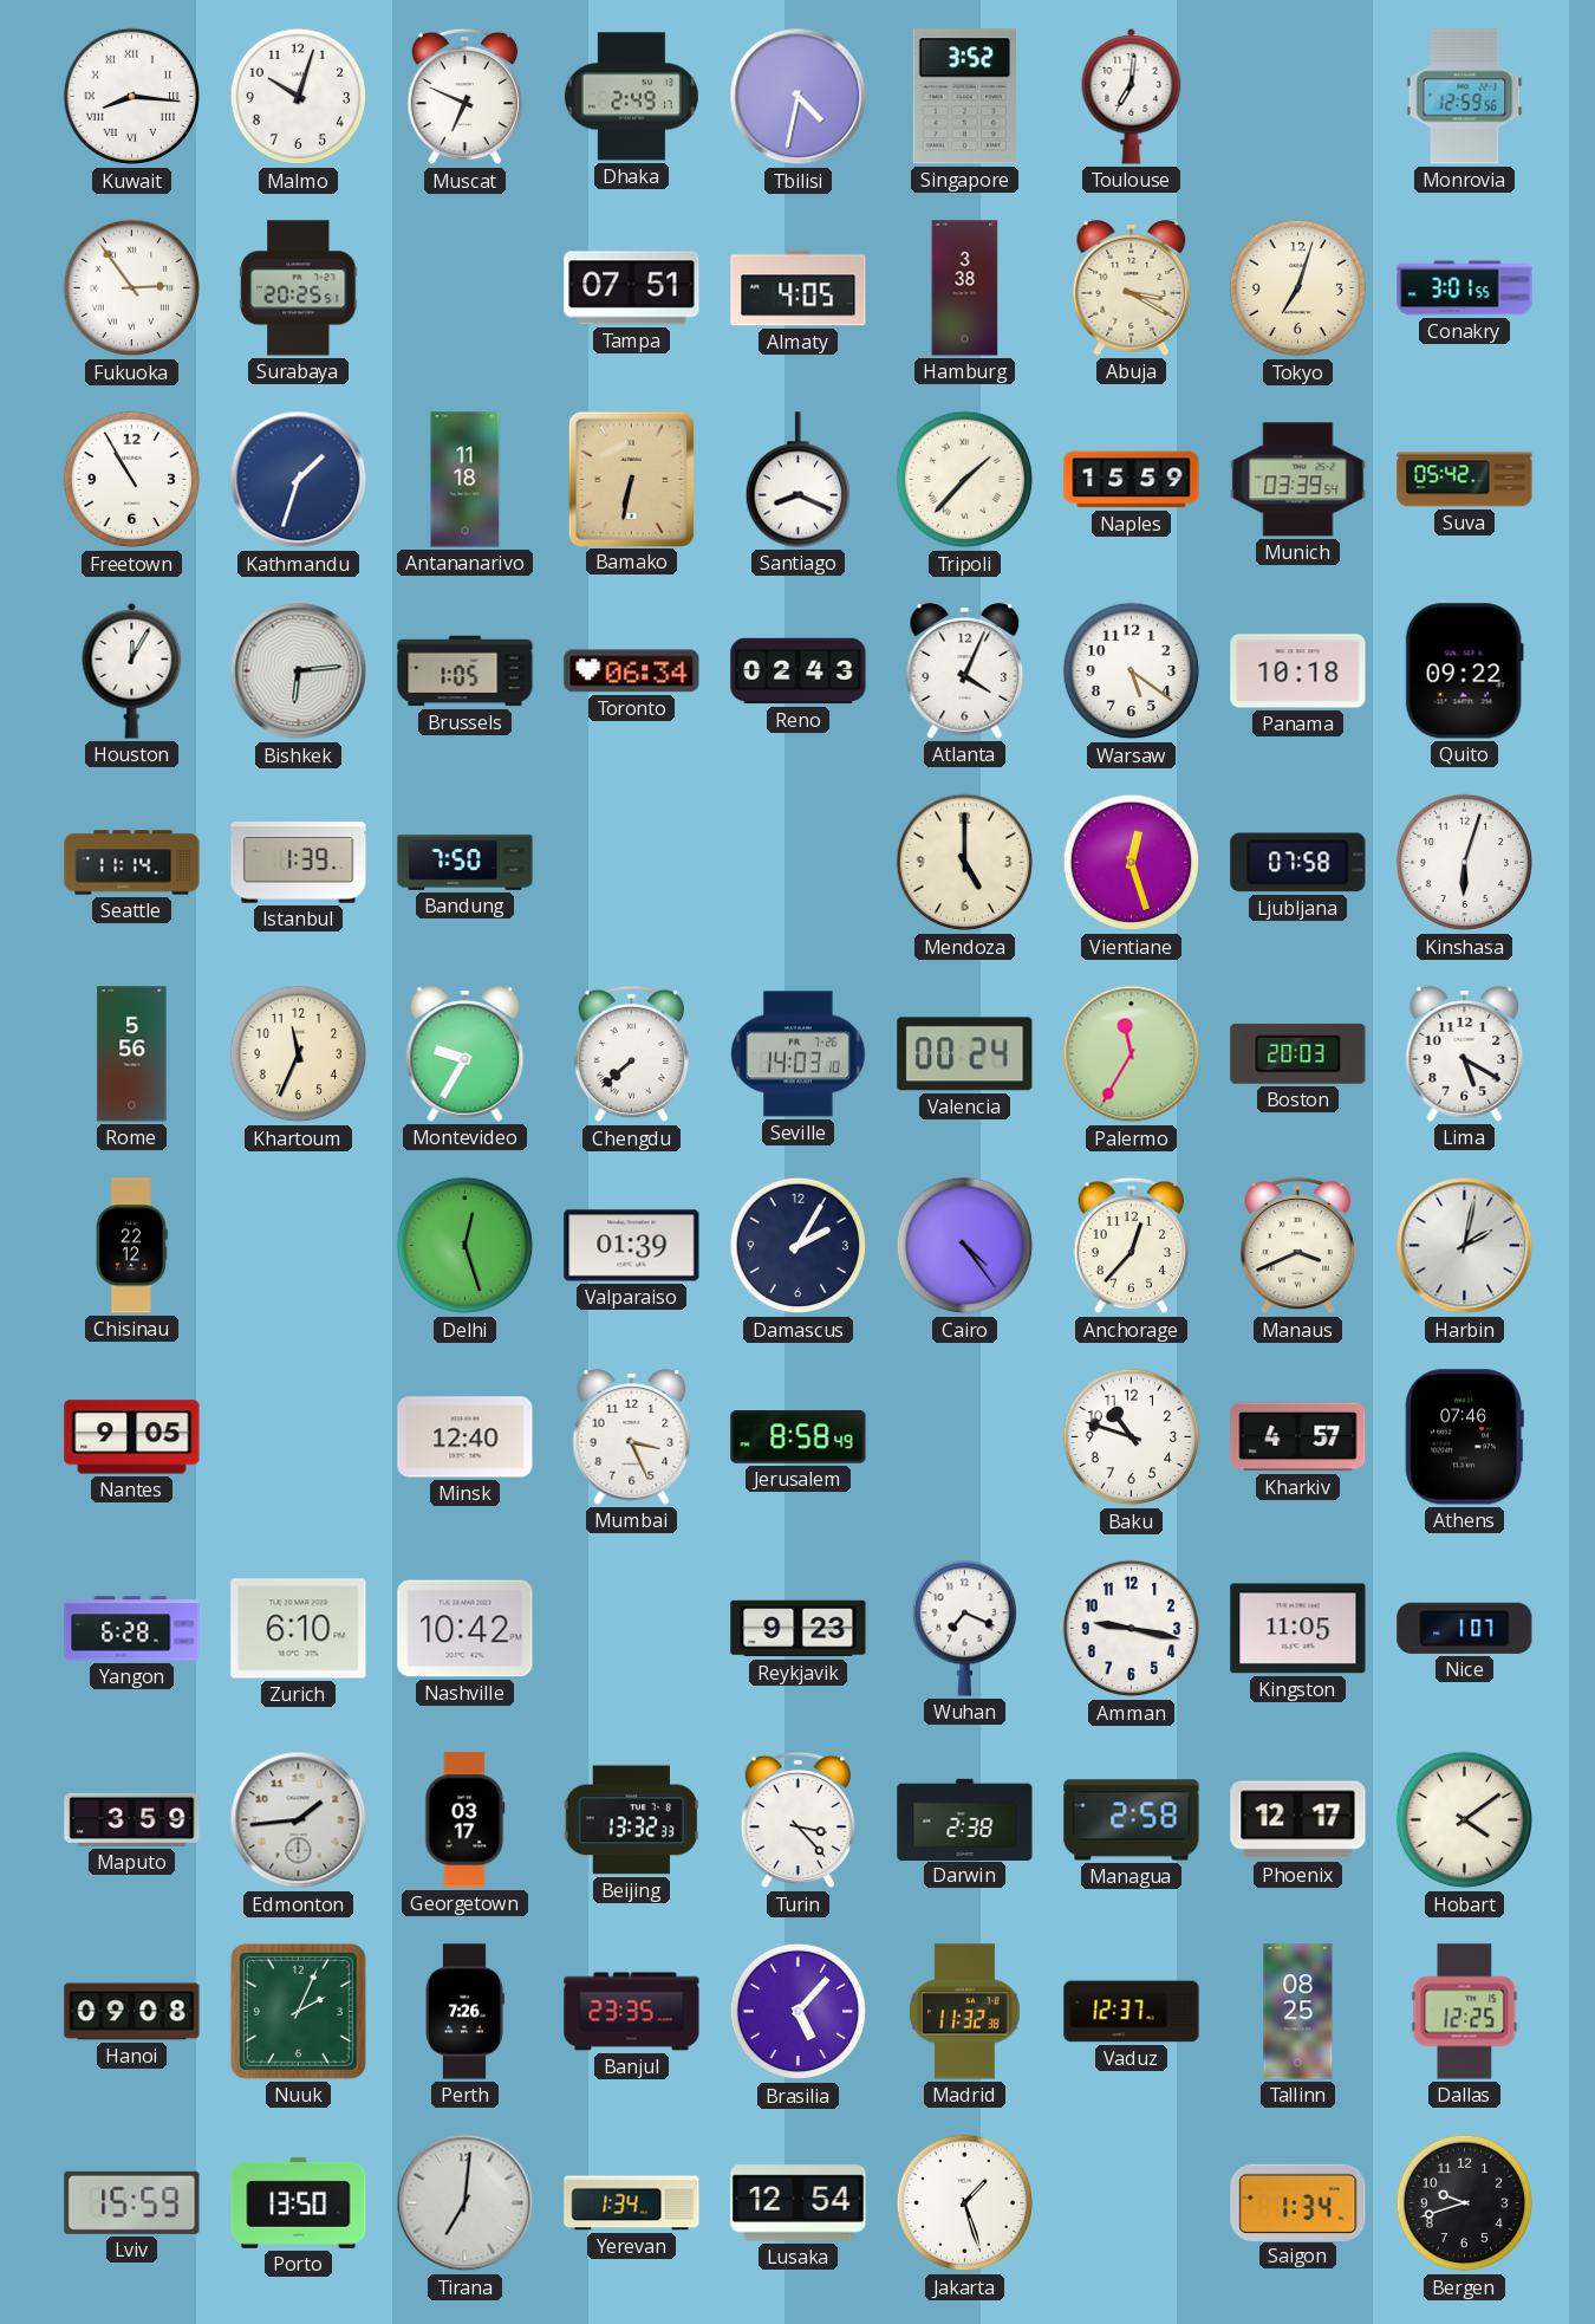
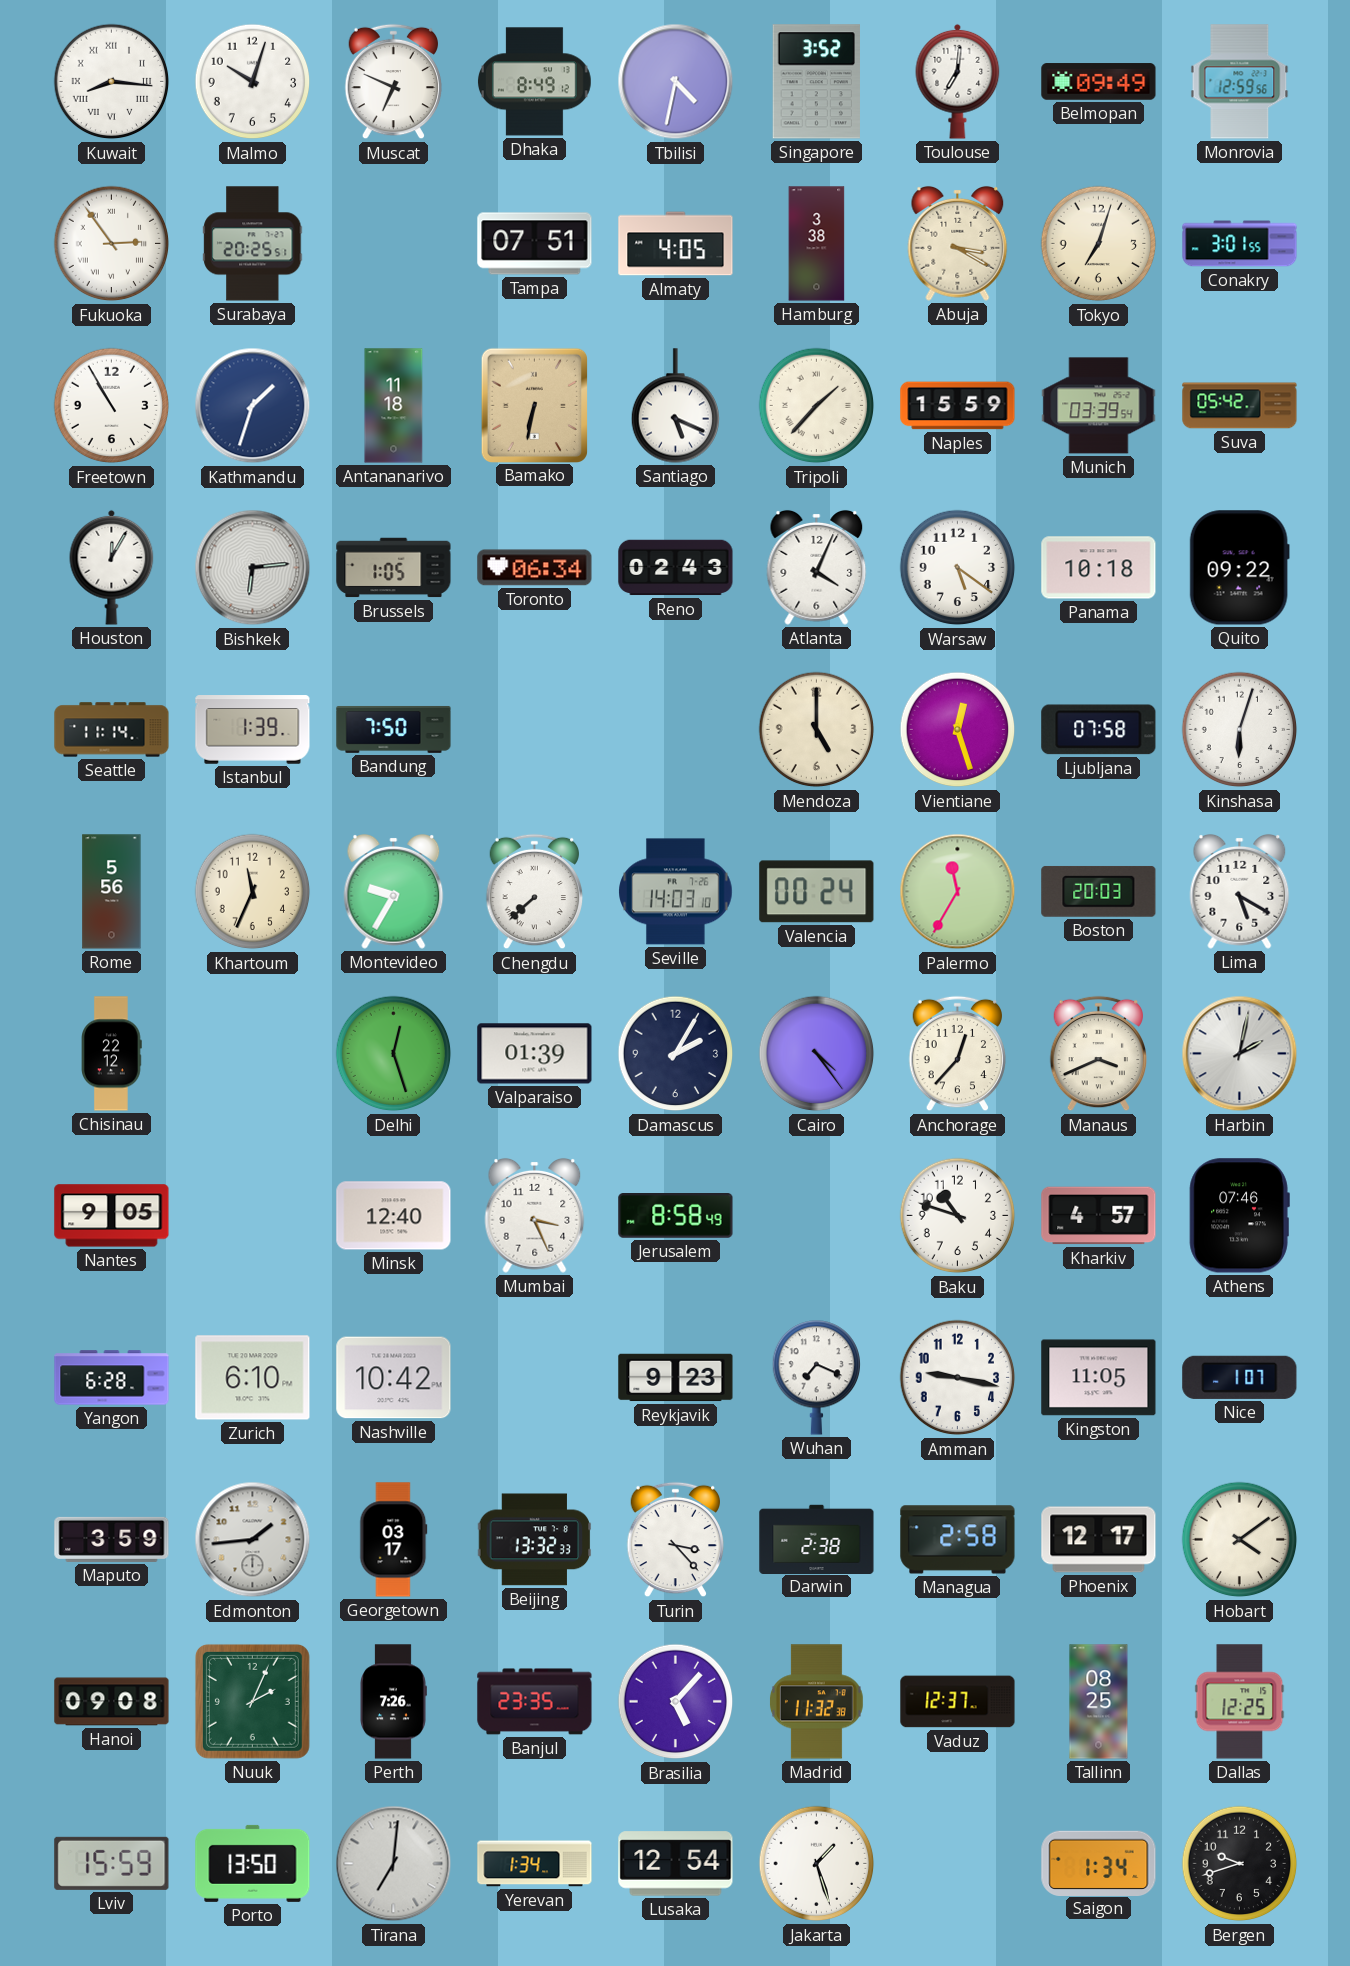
Dhaka: 2:49 -> 8:49
Belmopan: none -> 09:49
Santiago: 8:19 -> 5:19
